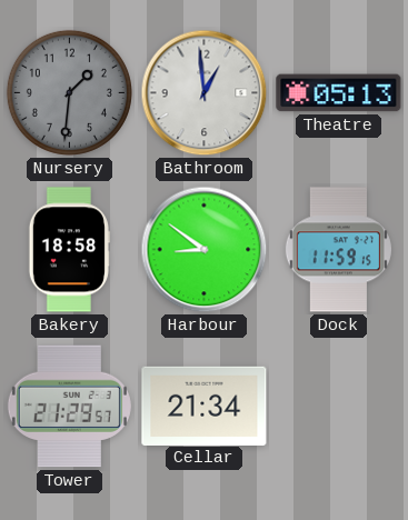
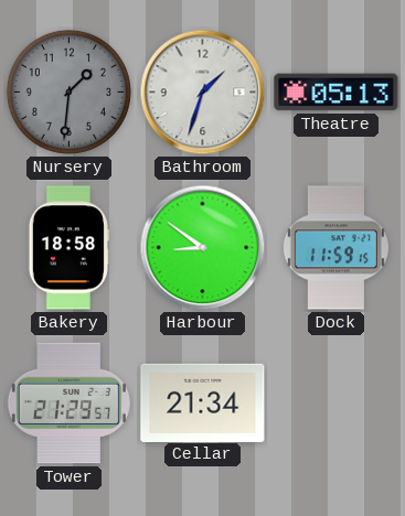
Bathroom: 12:59 -> 1:33
